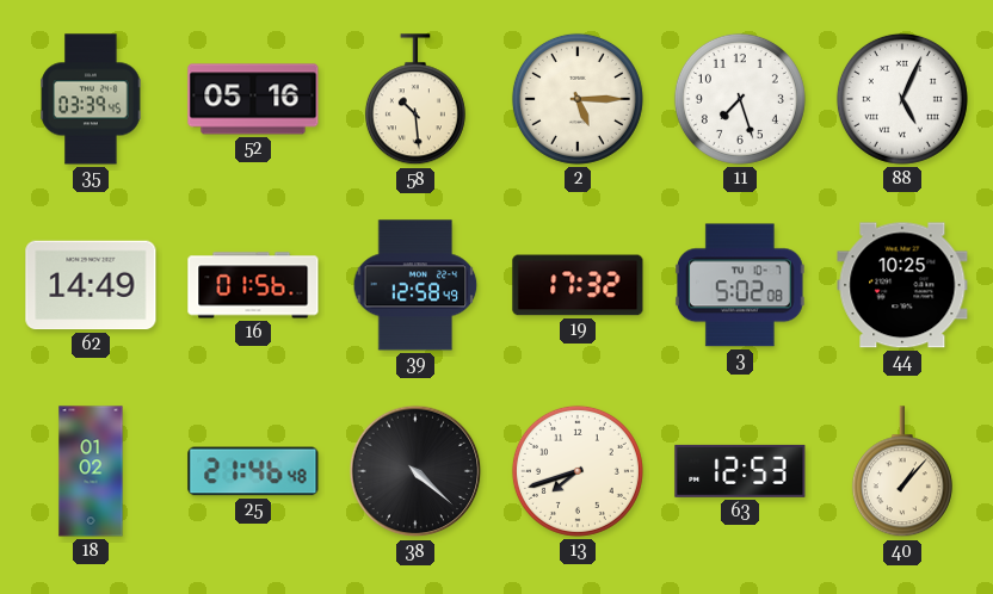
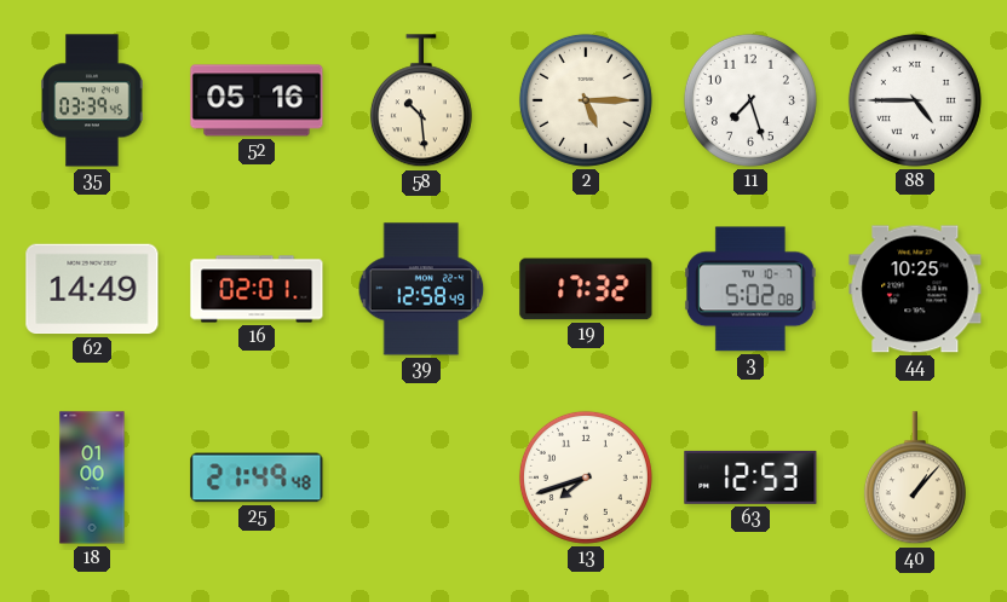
88: 5:04 -> 4:45
16: 01:56 -> 02:01
18: 01:02 -> 01:00
25: 21:46 -> 21:49
38: 4:22 -> none
